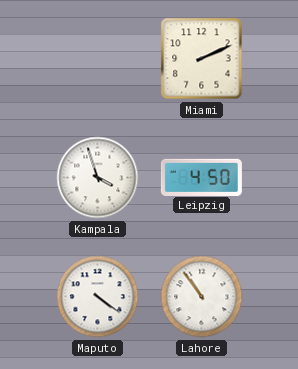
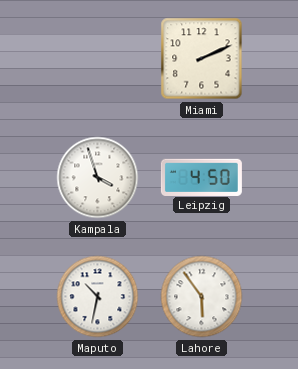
Maputo: 4:21 -> 10:32
Lahore: 10:54 -> 5:54
